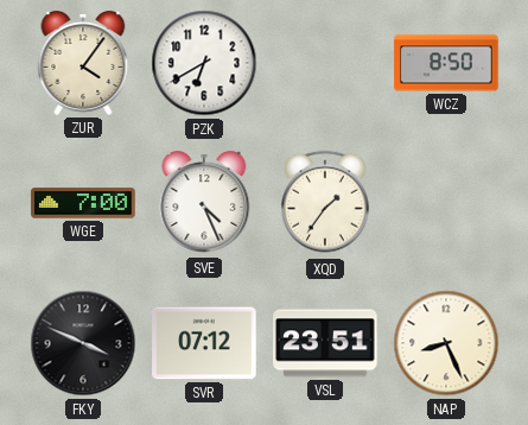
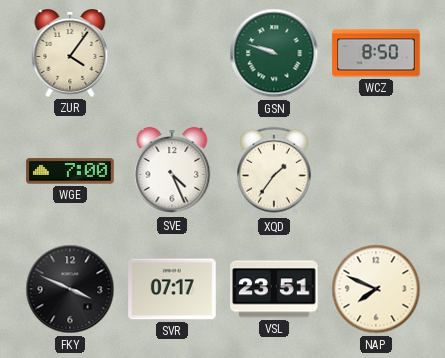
PZK: 6:40 -> none
GSN: none -> 9:48
SVR: 07:12 -> 07:17
NAP: 8:26 -> 7:49
